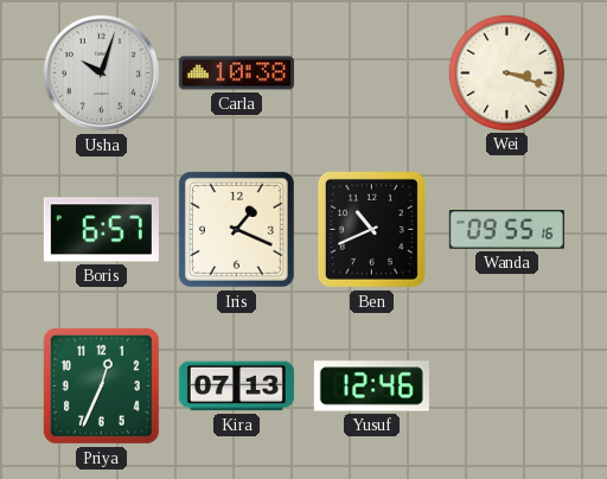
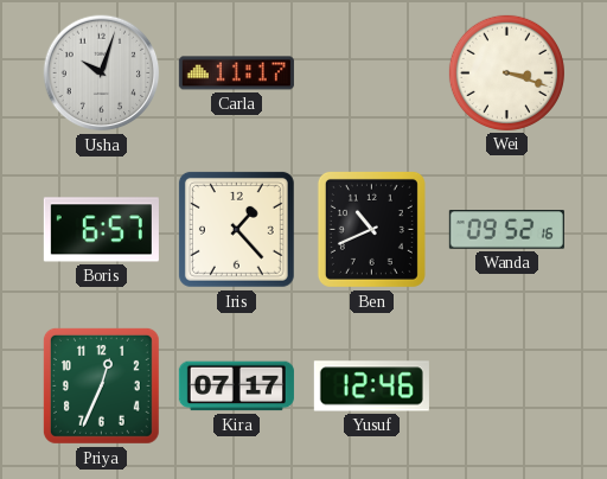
Carla: 10:38 -> 11:17
Iris: 1:19 -> 1:23
Wanda: 09:55 -> 09:52
Kira: 07:13 -> 07:17
